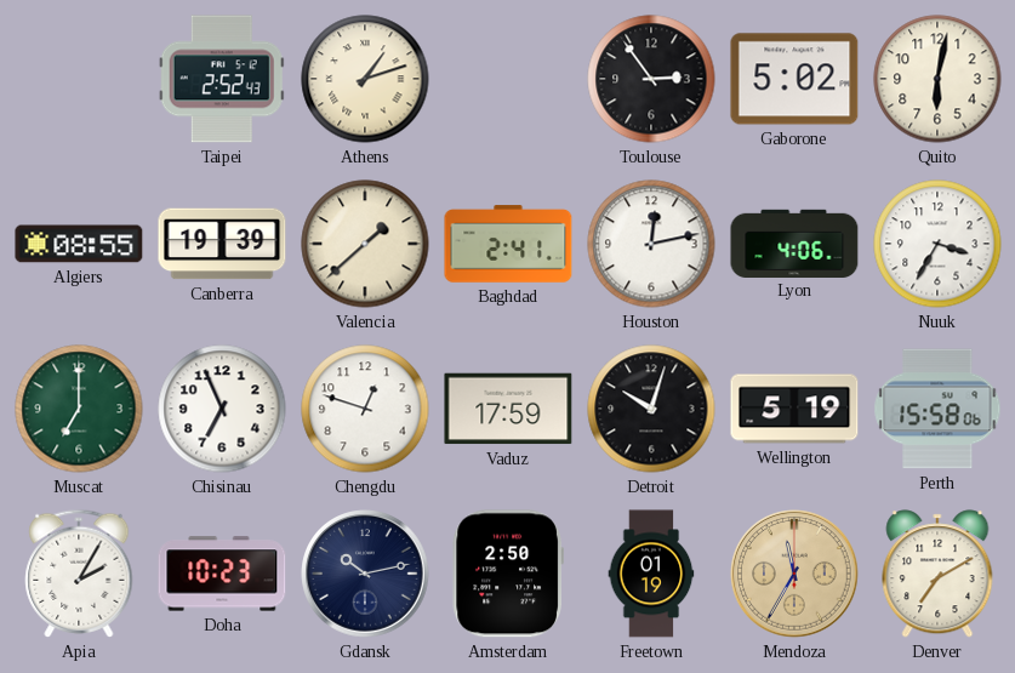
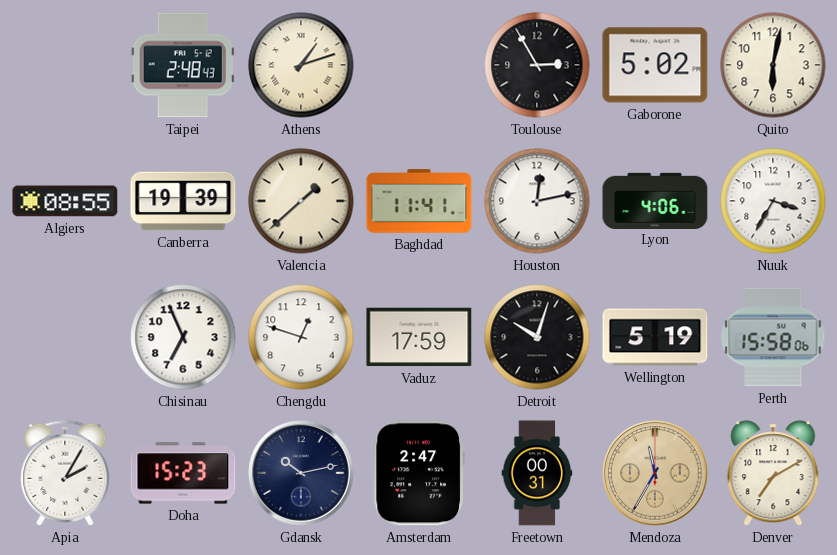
Taipei: 2:52 -> 2:48
Toulouse: 2:54 -> 2:55
Baghdad: 2:41 -> 11:41
Muscat: 7:00 -> none
Doha: 10:23 -> 15:23
Amsterdam: 2:50 -> 2:47
Freetown: 01:19 -> 00:31
